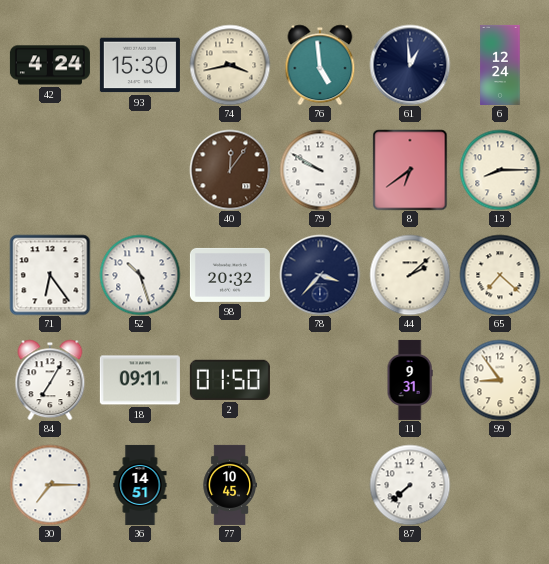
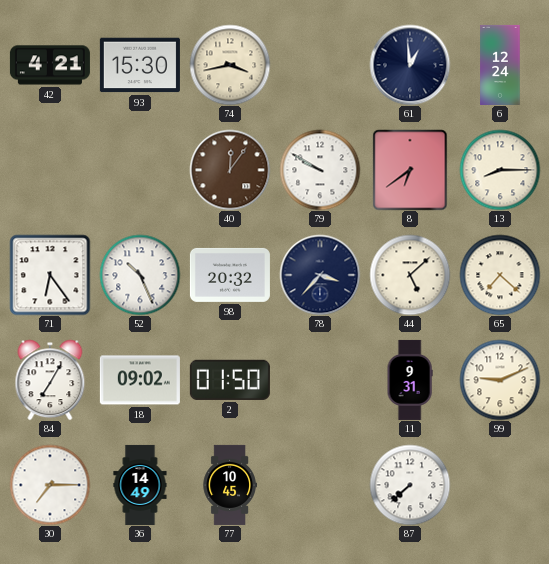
42: 4:24 -> 4:21
76: 4:59 -> none
52: 10:27 -> 10:26
44: 2:08 -> 5:08
18: 09:11 -> 09:02
99: 8:54 -> 9:11
36: 14:51 -> 14:49
